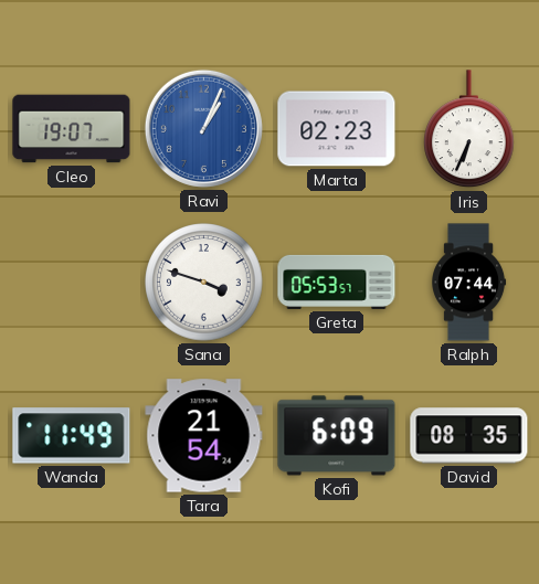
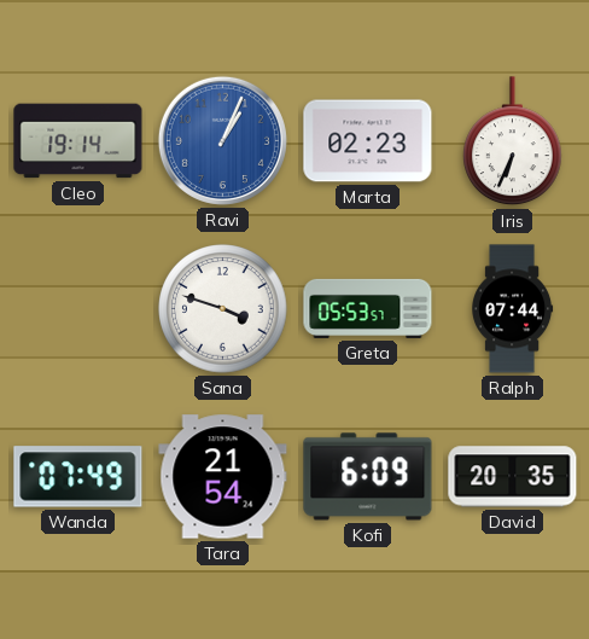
Cleo: 19:07 -> 19:14
Wanda: 11:49 -> 07:49
David: 08:35 -> 20:35
